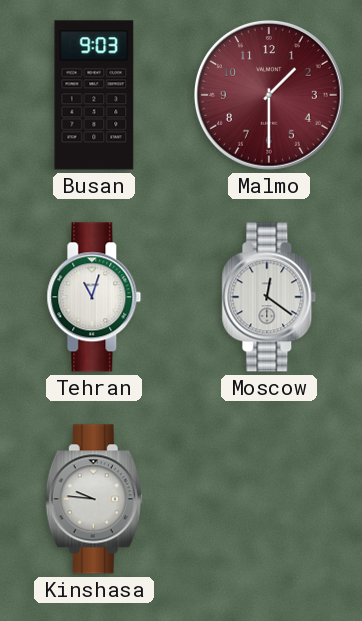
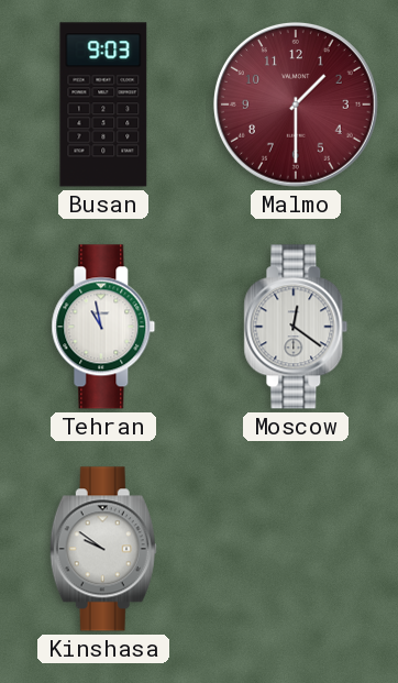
Tehran: 11:03 -> 10:58
Kinshasa: 9:46 -> 9:51
